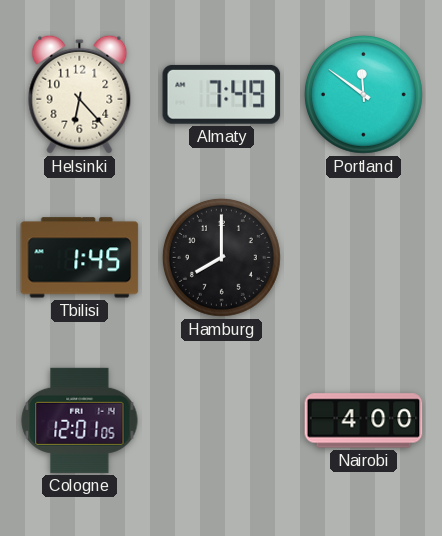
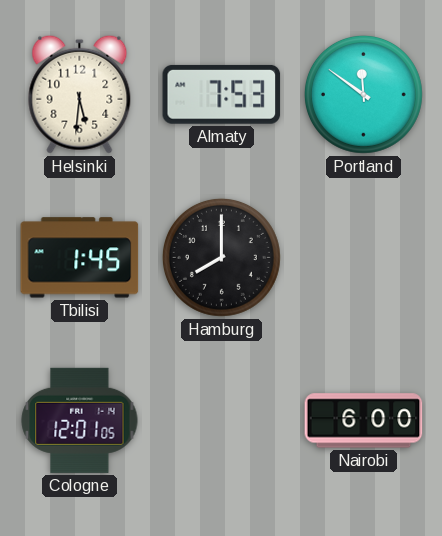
Helsinki: 6:23 -> 5:31
Almaty: 7:49 -> 7:53
Nairobi: 4:00 -> 6:00
